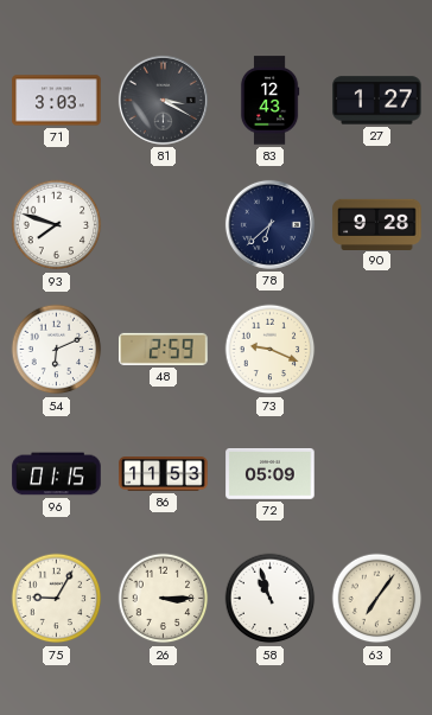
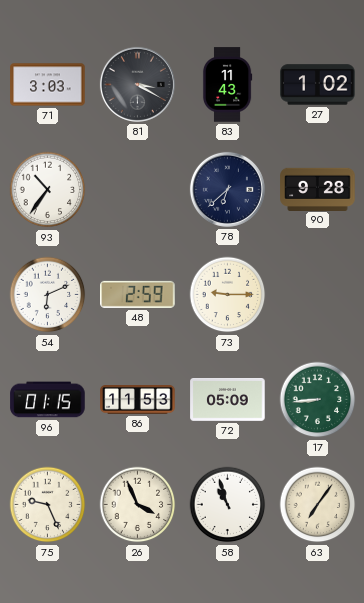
83: 12:43 -> 11:43
27: 1:27 -> 1:02
93: 7:48 -> 10:36
73: 9:19 -> 9:15
17: none -> 8:44
75: 9:05 -> 9:26
26: 3:15 -> 3:56
